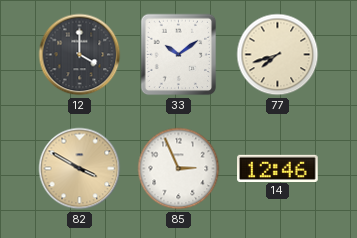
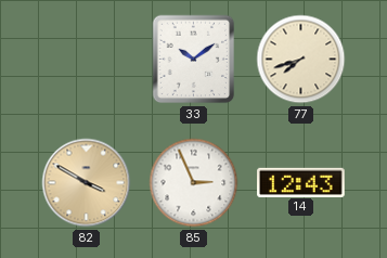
12: 4:00 -> none
14: 12:46 -> 12:43
